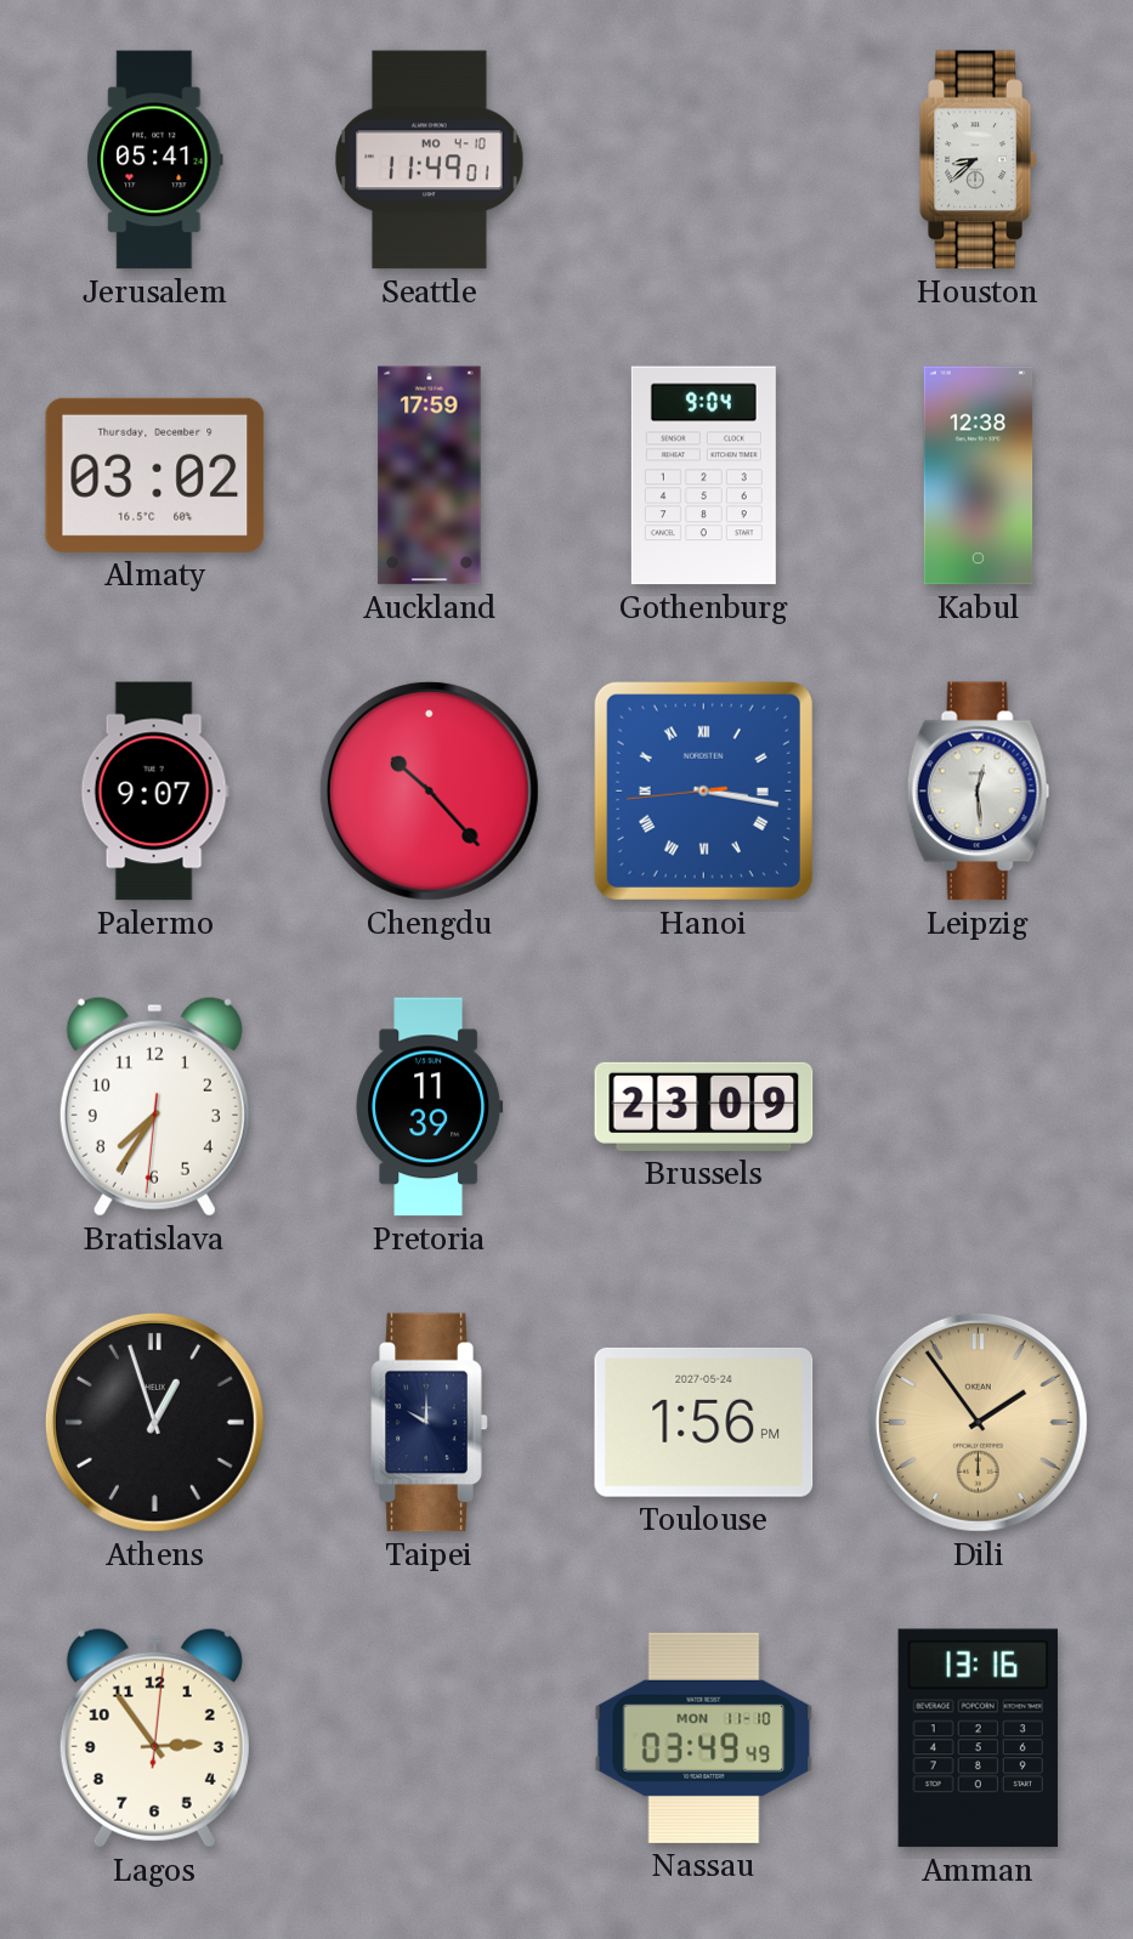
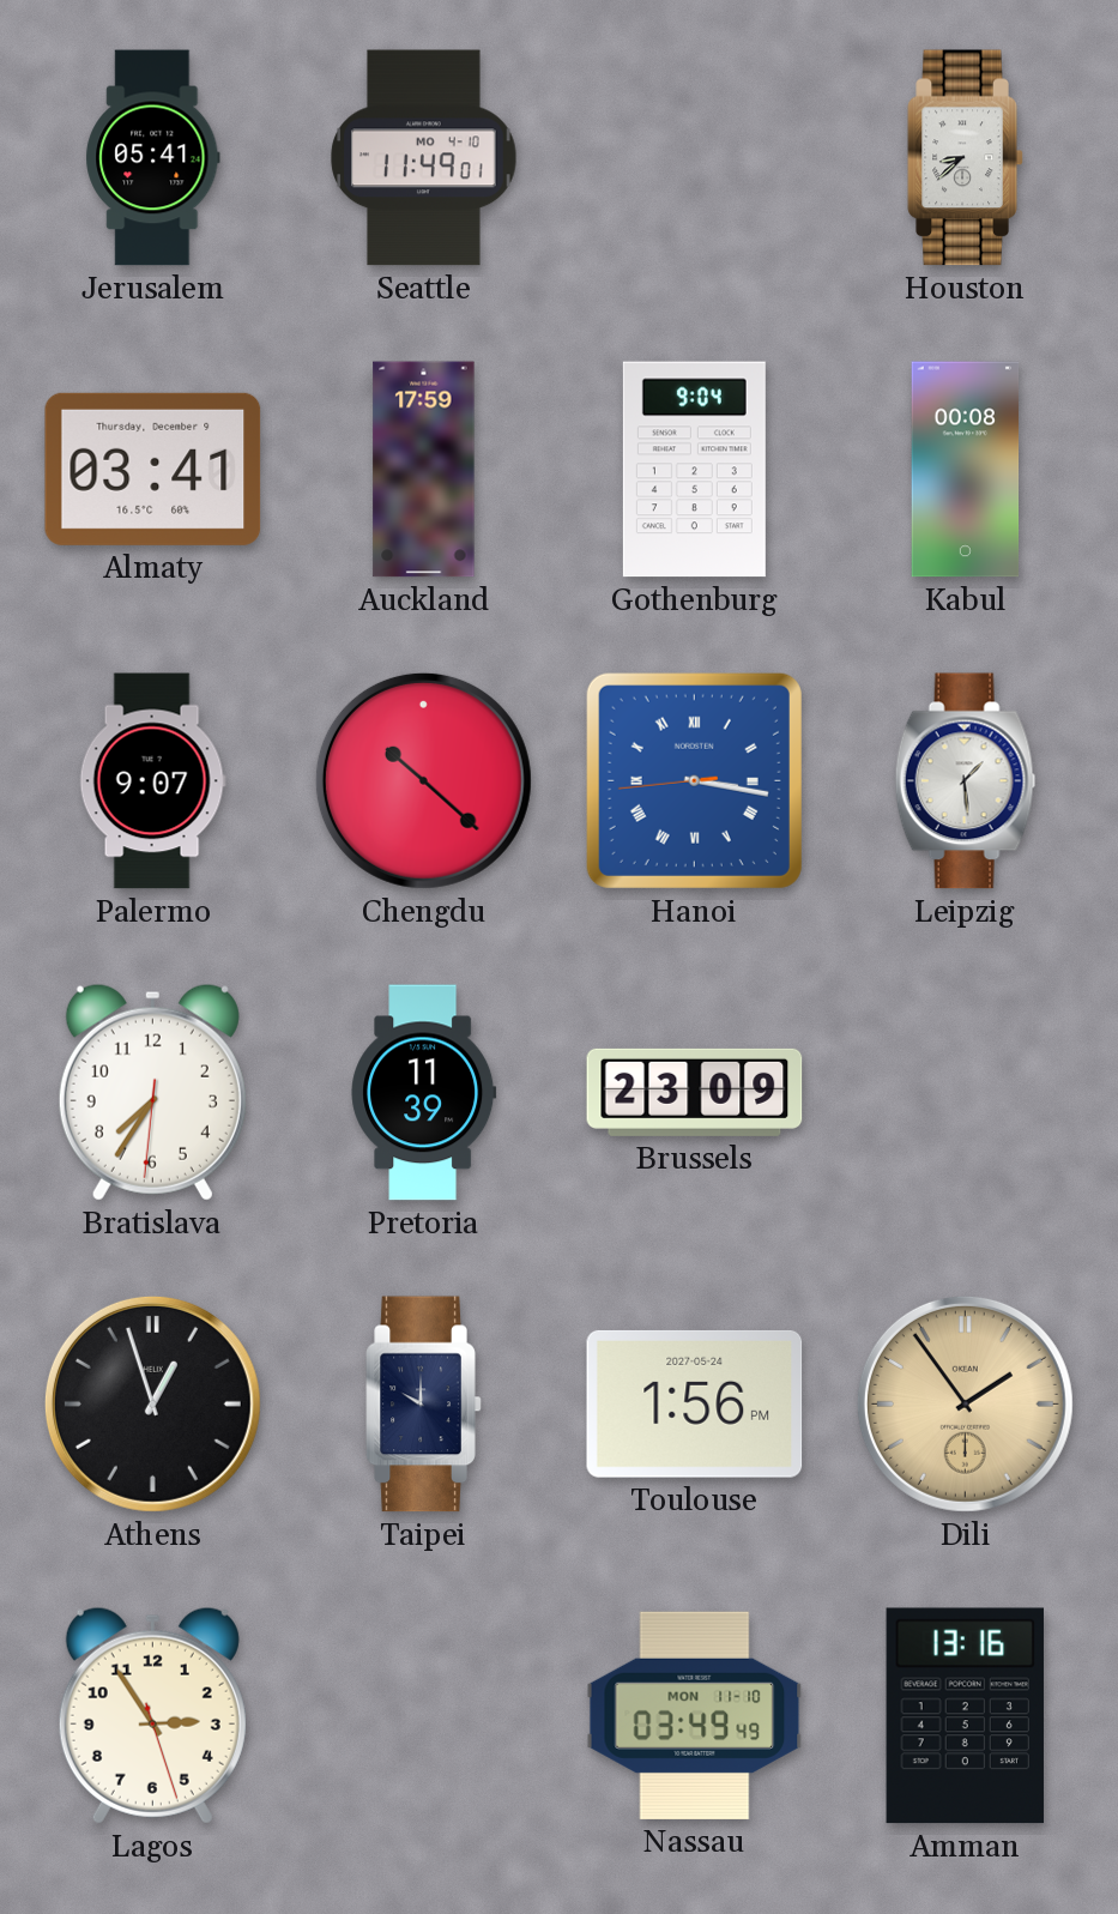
Almaty: 03:02 -> 03:41
Kabul: 12:38 -> 00:08
Chengdu: 10:23 -> 10:22
Leipzig: 12:29 -> 1:29
Lagos: 2:54:01 -> 2:54:27
